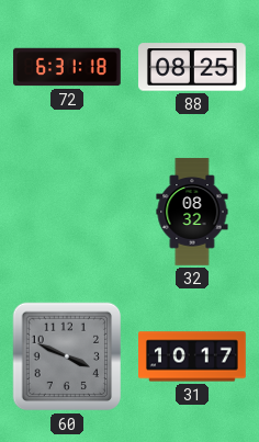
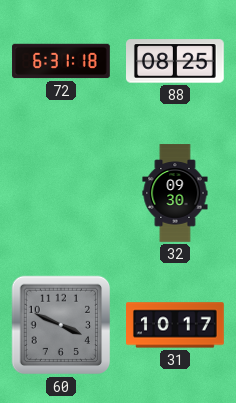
32: 08:32 -> 09:30
